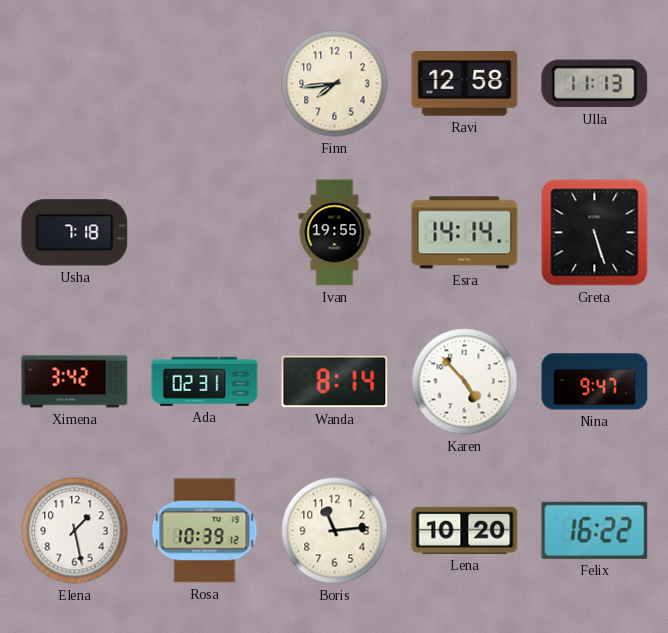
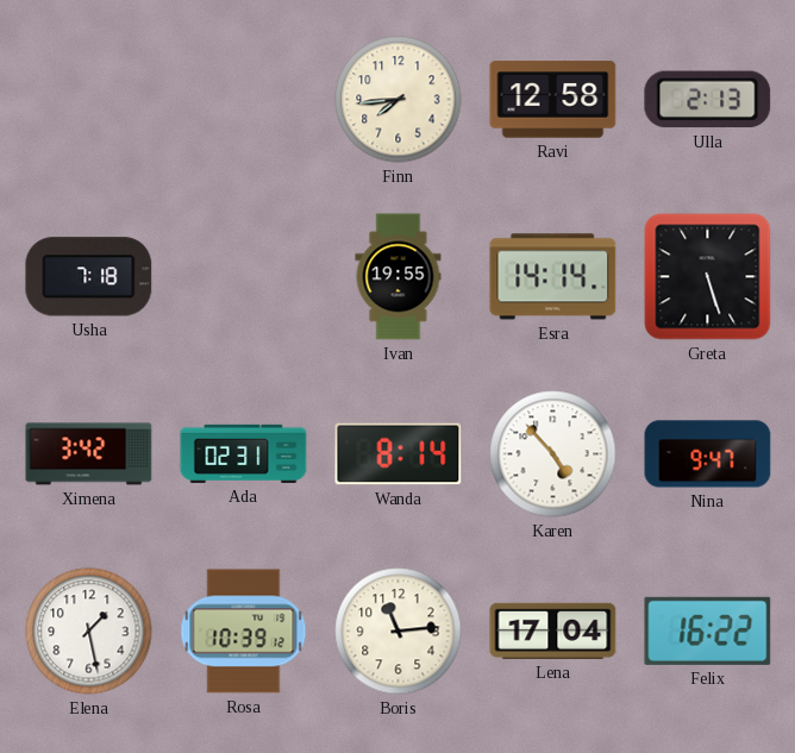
Ulla: 11:13 -> 2:13
Lena: 10:20 -> 17:04
